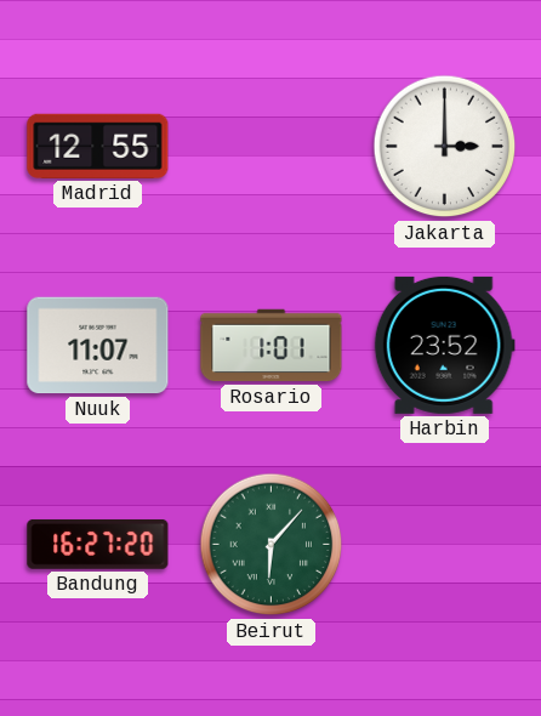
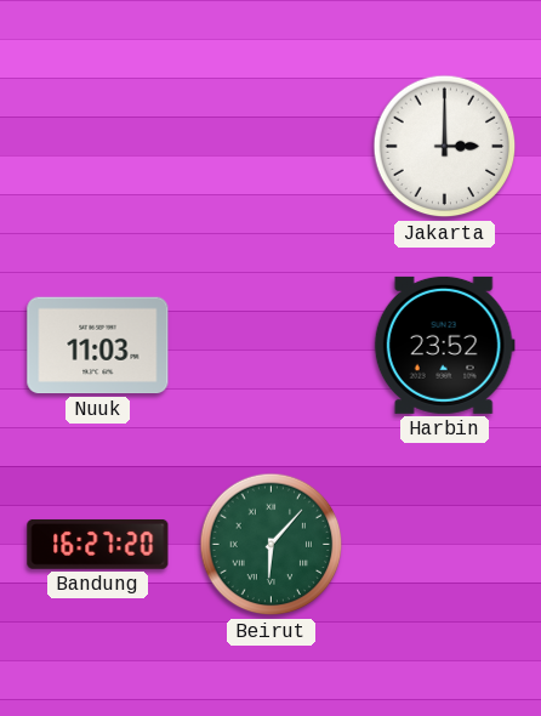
Madrid: 12:55 -> none
Nuuk: 11:07 -> 11:03
Rosario: 1:01 -> none
